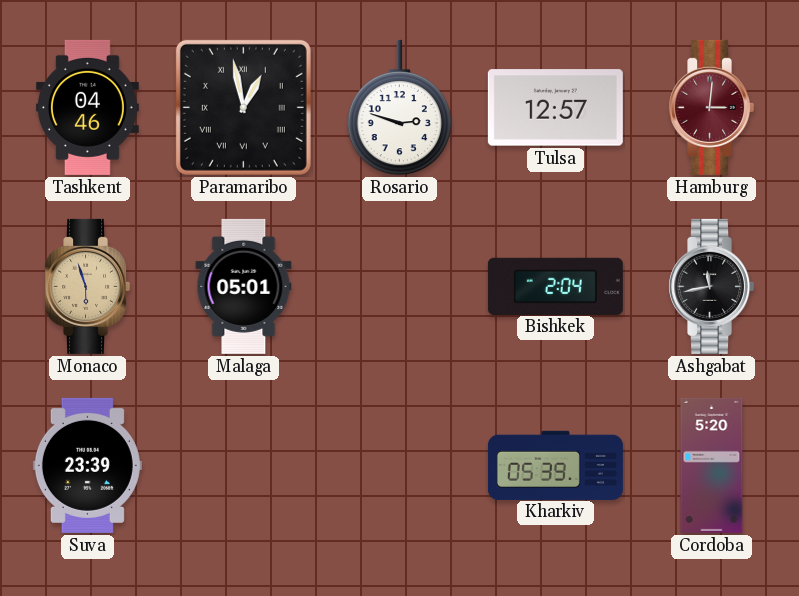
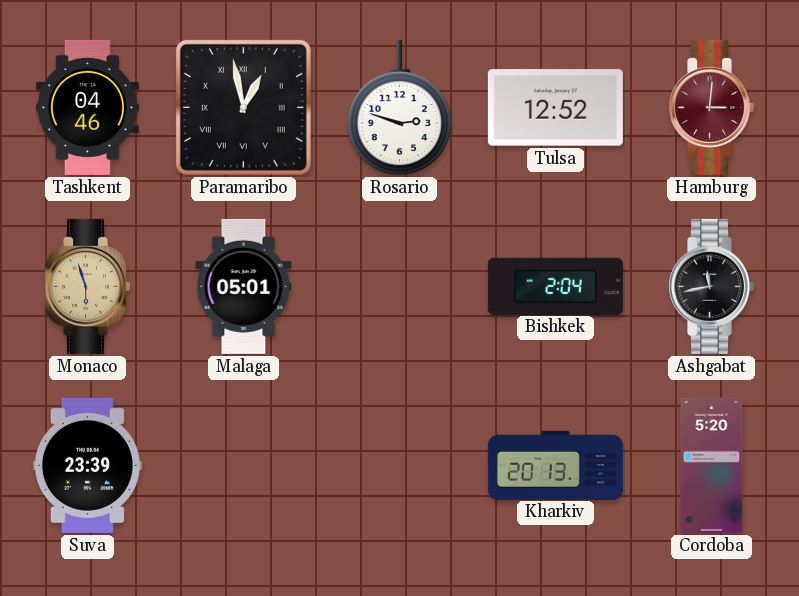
Tulsa: 12:57 -> 12:52
Kharkiv: 05:39 -> 20:13
